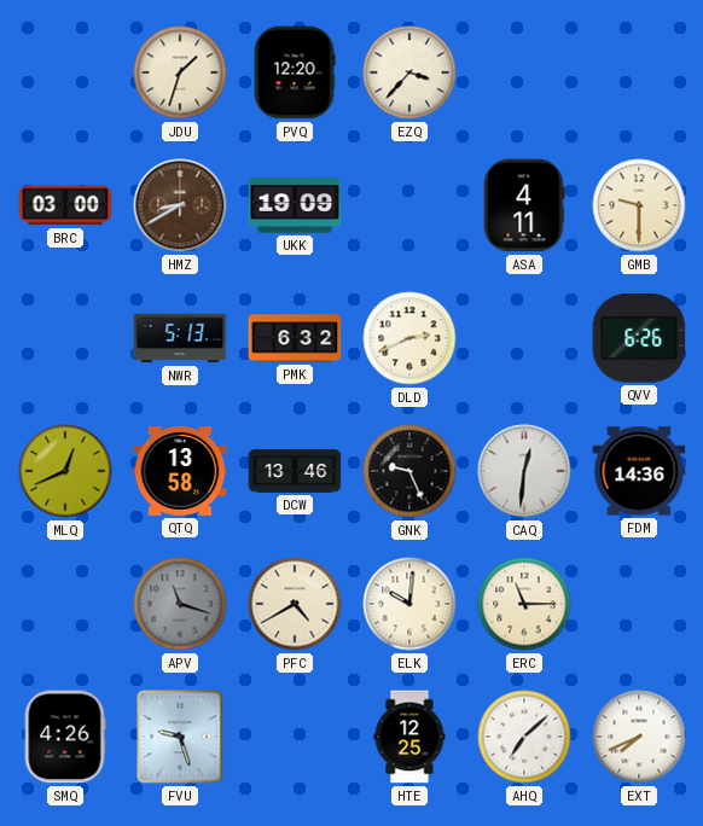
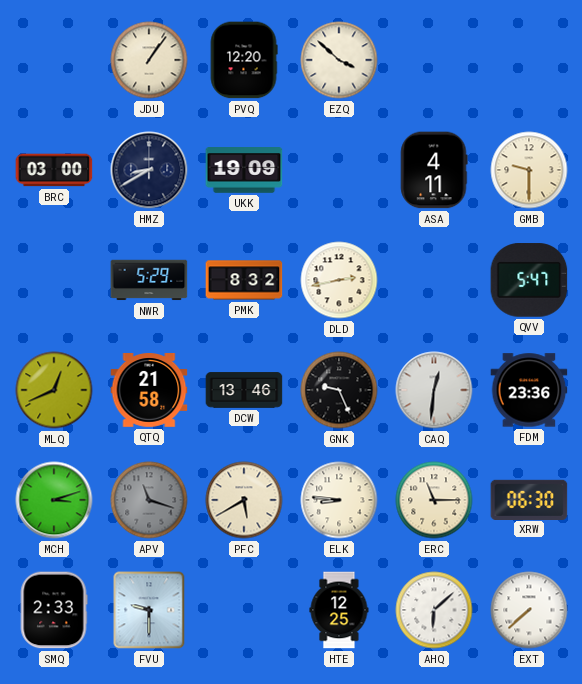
JDU: 1:33 -> 1:06
EZQ: 3:37 -> 3:52
HMZ dial: brown -> navy
NWR: 5:13 -> 5:29
PMK: 6:32 -> 8:32
DLD: 2:41 -> 2:43
QVV: 6:26 -> 5:47
QTQ: 13:58 -> 21:58
FDM: 14:36 -> 23:36
MCH: none -> 3:12
PFC: 4:40 -> 5:40
ELK: 10:01 -> 8:46
XRW: none -> 06:30
SMQ: 4:26 -> 2:33
FVU: 9:27 -> 9:30
AHQ: 7:08 -> 6:08
EXT: 7:41 -> 7:38
